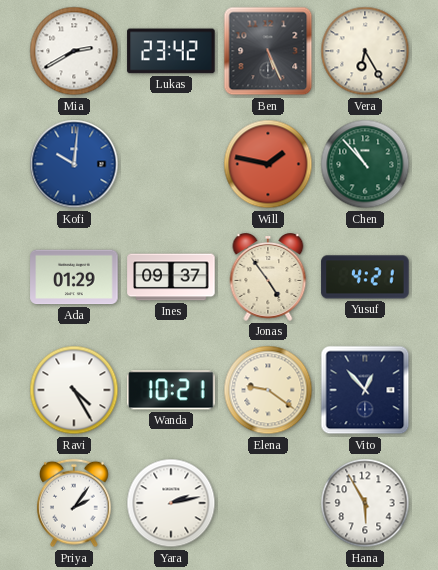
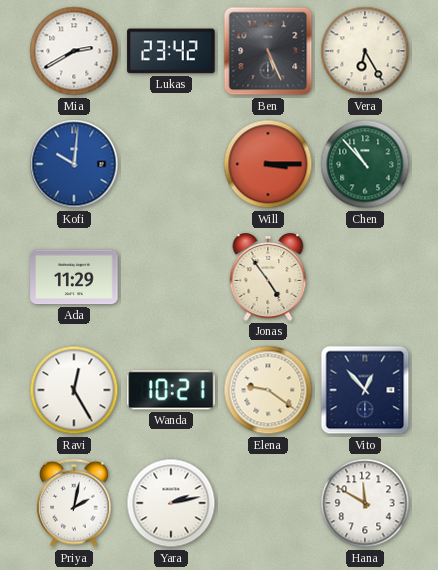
Will: 1:47 -> 3:15
Ada: 01:29 -> 11:29
Ines: 09:37 -> none
Yusuf: 4:21 -> none
Ravi: 4:25 -> 12:25
Priya: 2:06 -> 2:02
Hana: 5:55 -> 11:50
